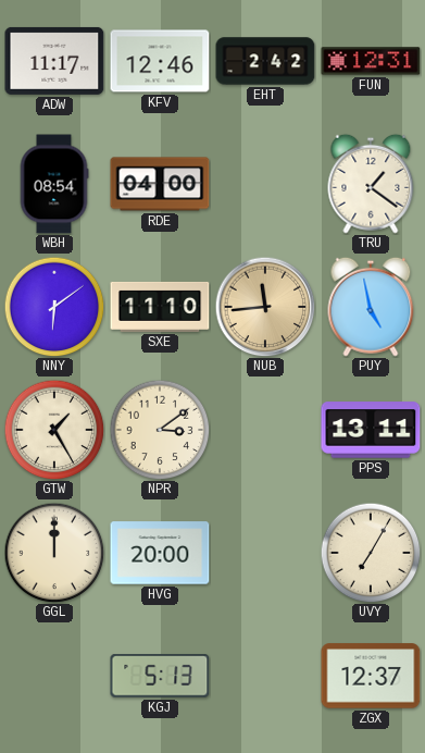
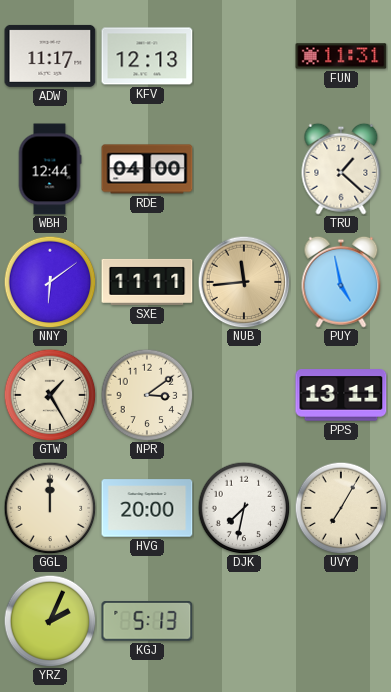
KFV: 12:46 -> 12:13
EHT: 2:42 -> none
FUN: 12:31 -> 11:31
WBH: 08:54 -> 12:44
TRU: 1:21 -> 1:22
SXE: 11:10 -> 11:11
DJK: none -> 7:32
YRZ: none -> 2:04
ZGX: 12:37 -> none
